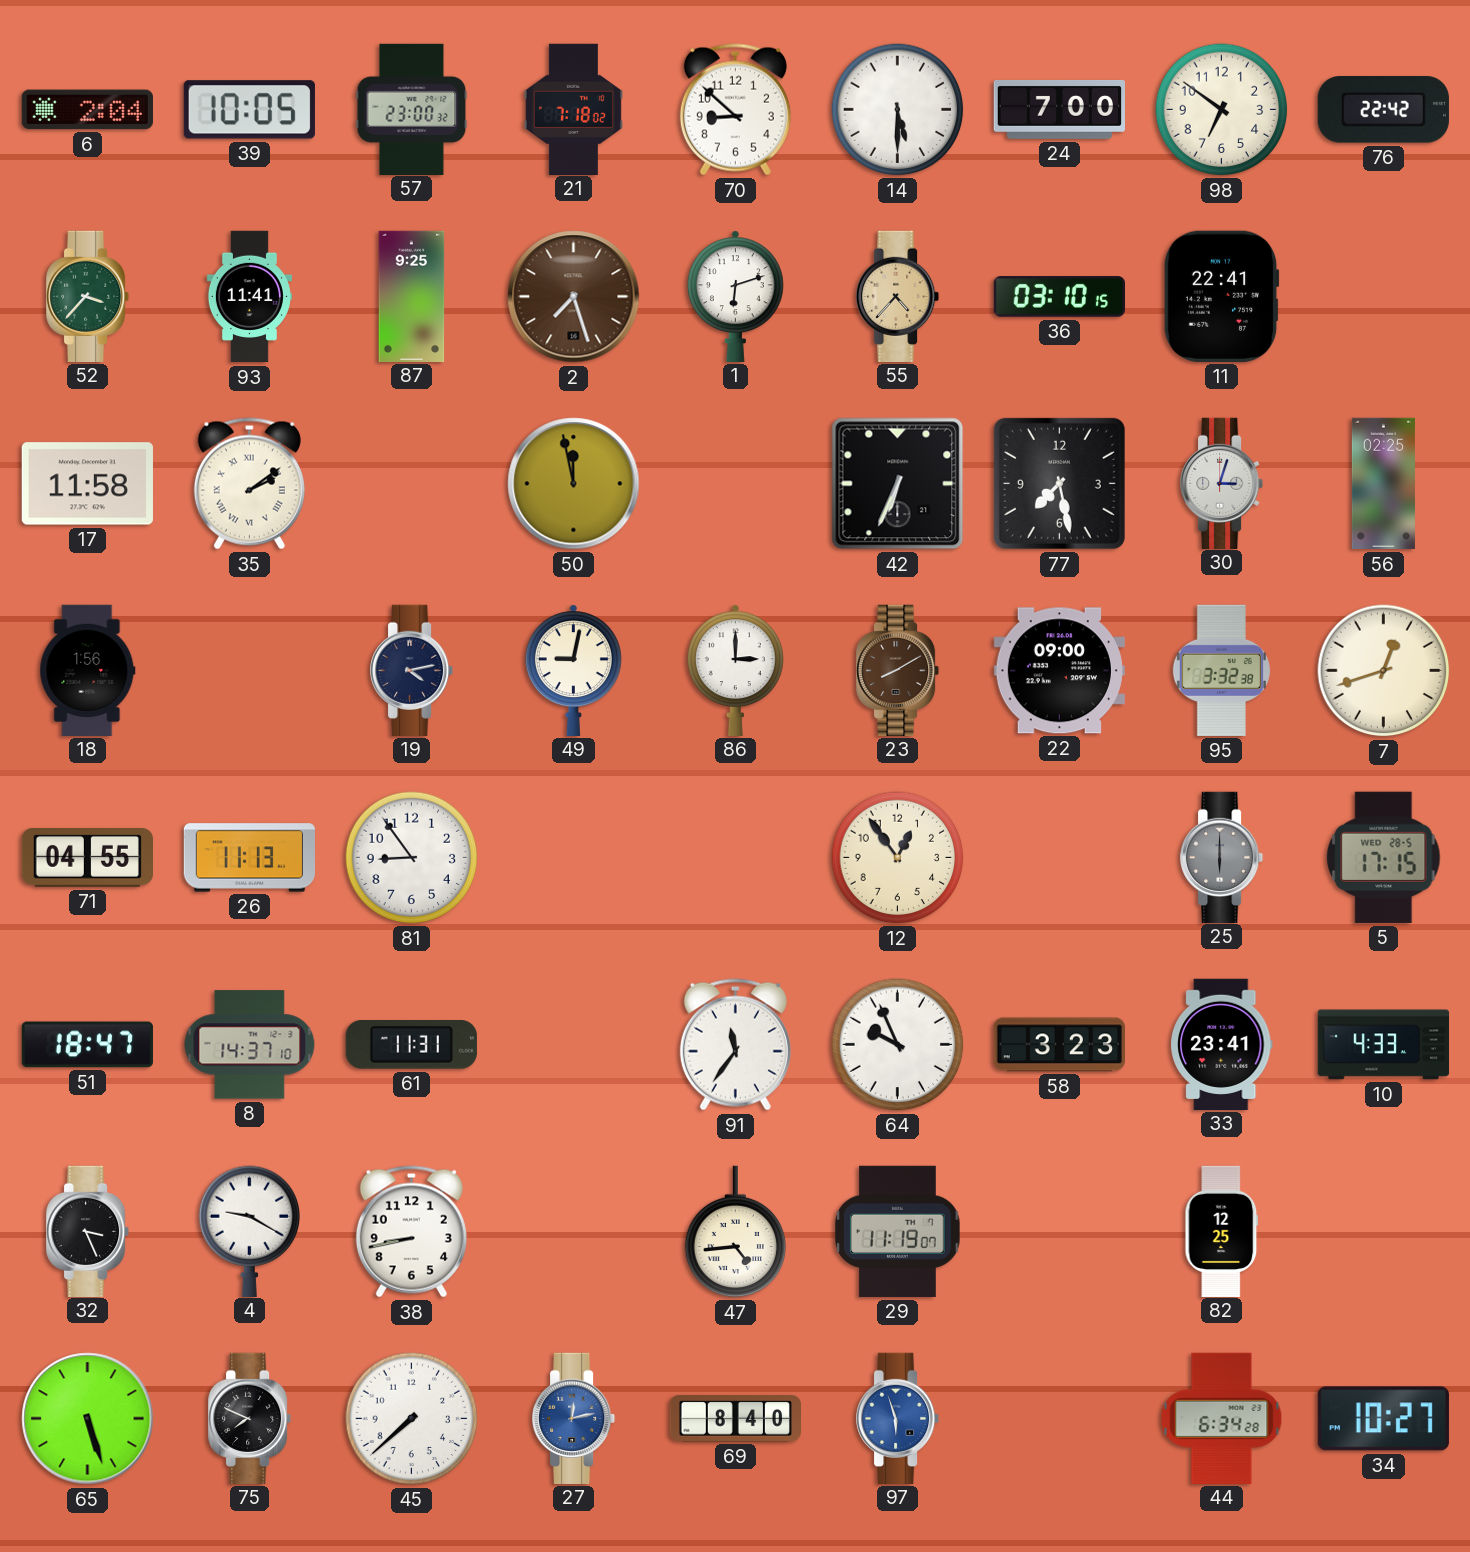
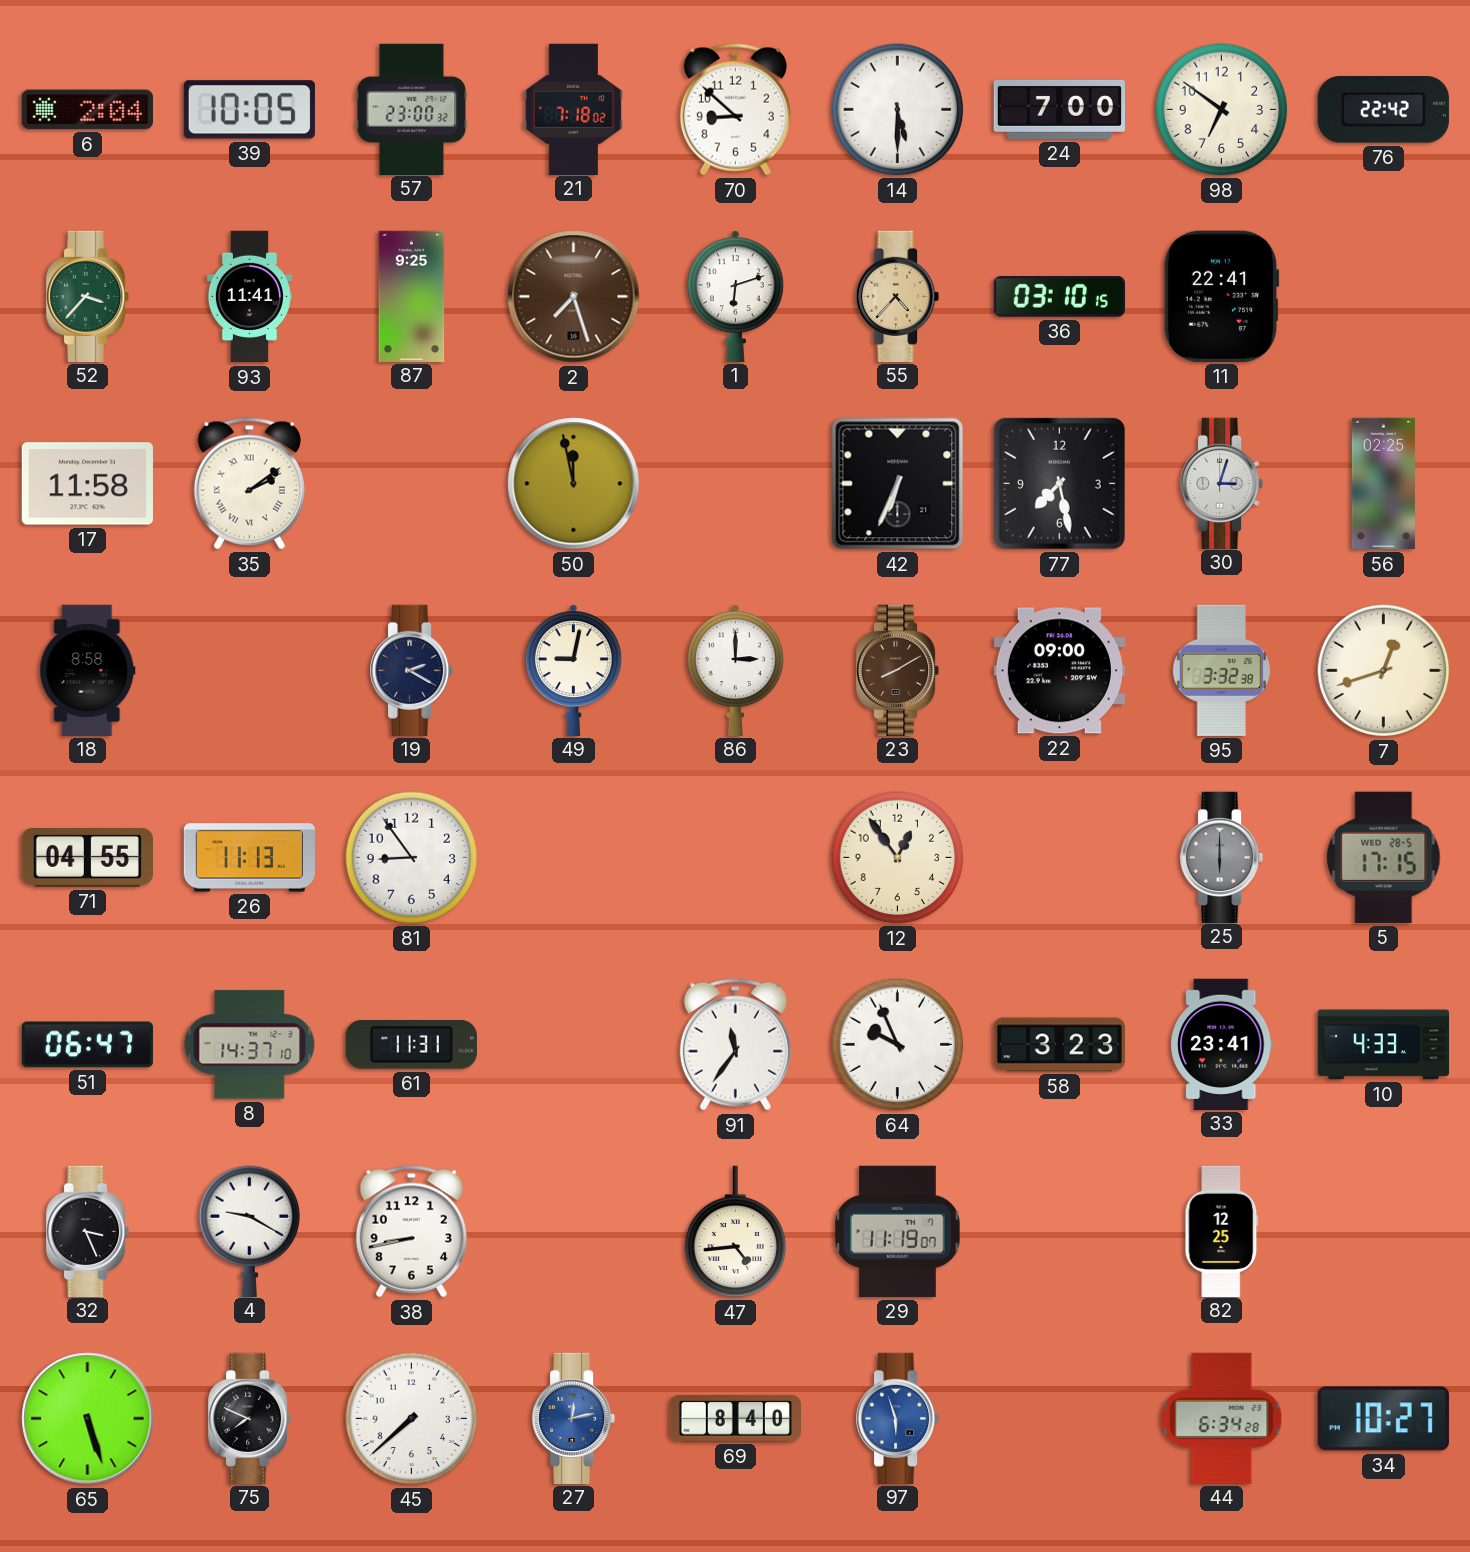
18: 1:56 -> 8:58
19: 4:13 -> 2:20
51: 18:47 -> 06:47
